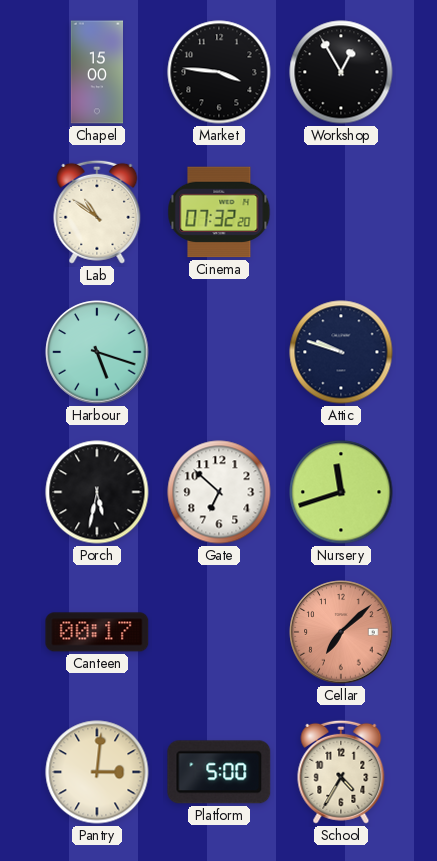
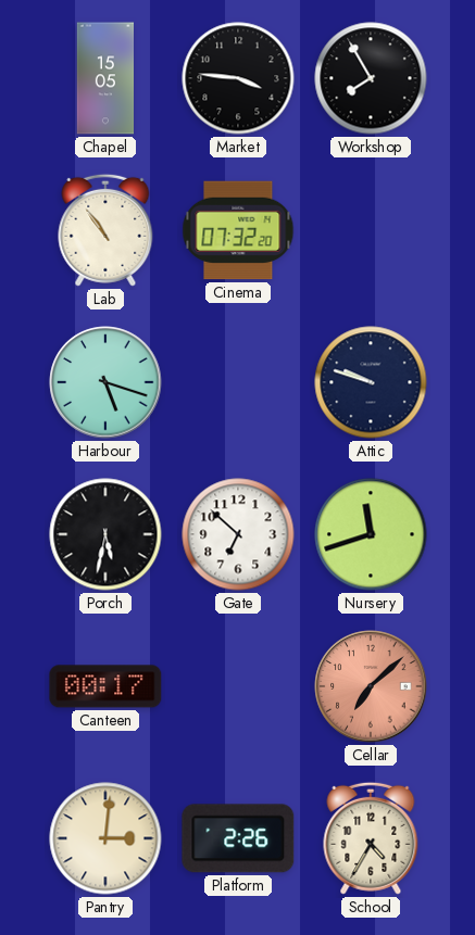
Chapel: 15:00 -> 15:05
Workshop: 12:55 -> 7:55
Lab: 10:51 -> 10:54
Platform: 5:00 -> 2:26
